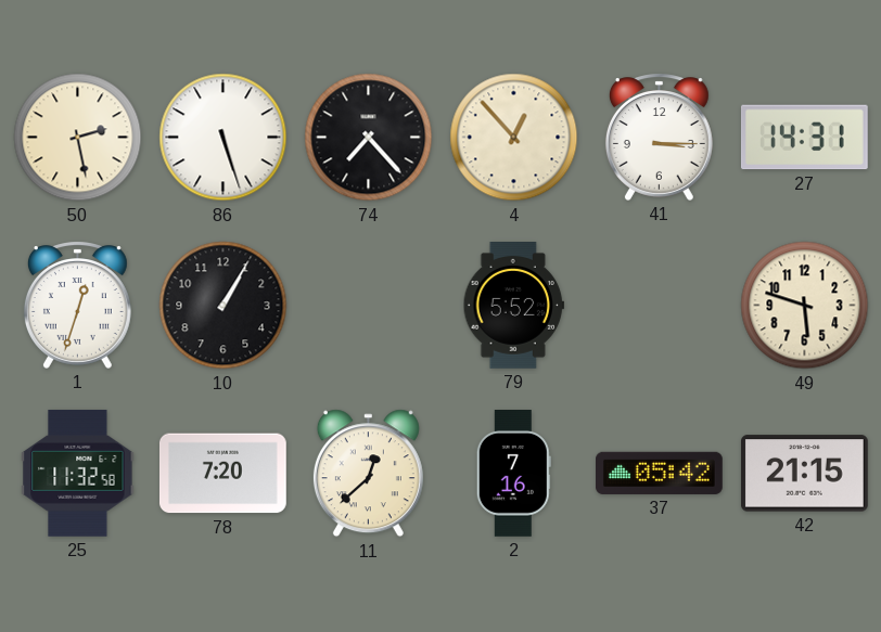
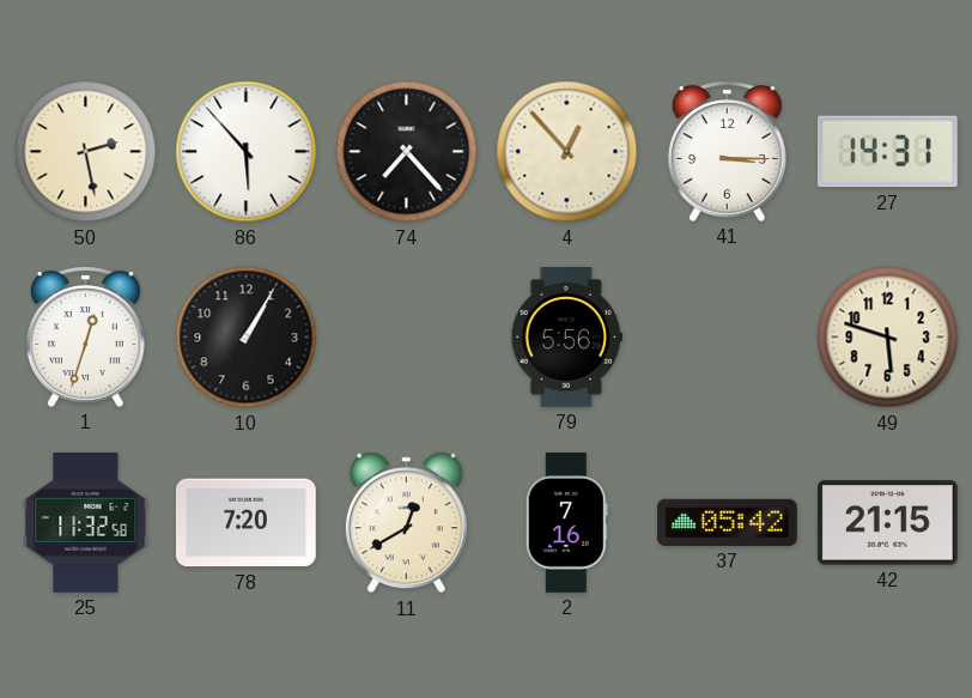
86: 5:27 -> 5:53
79: 5:52 -> 5:56
11: 12:38 -> 12:40
